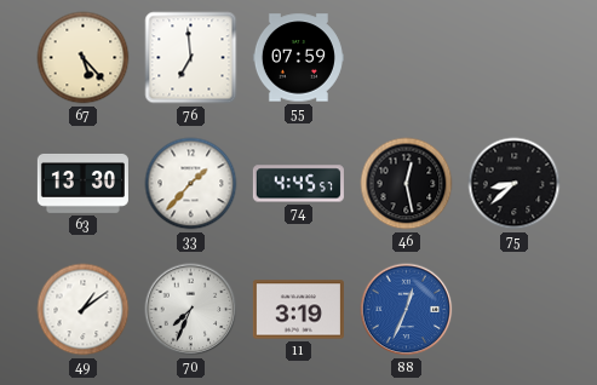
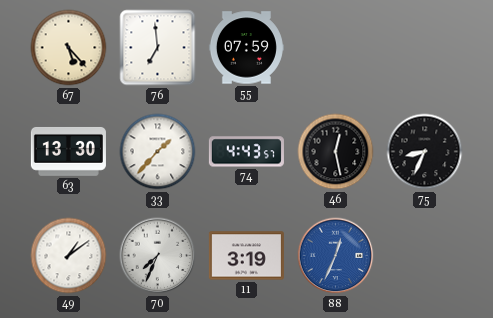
74: 4:45 -> 4:43
75: 8:38 -> 8:34
